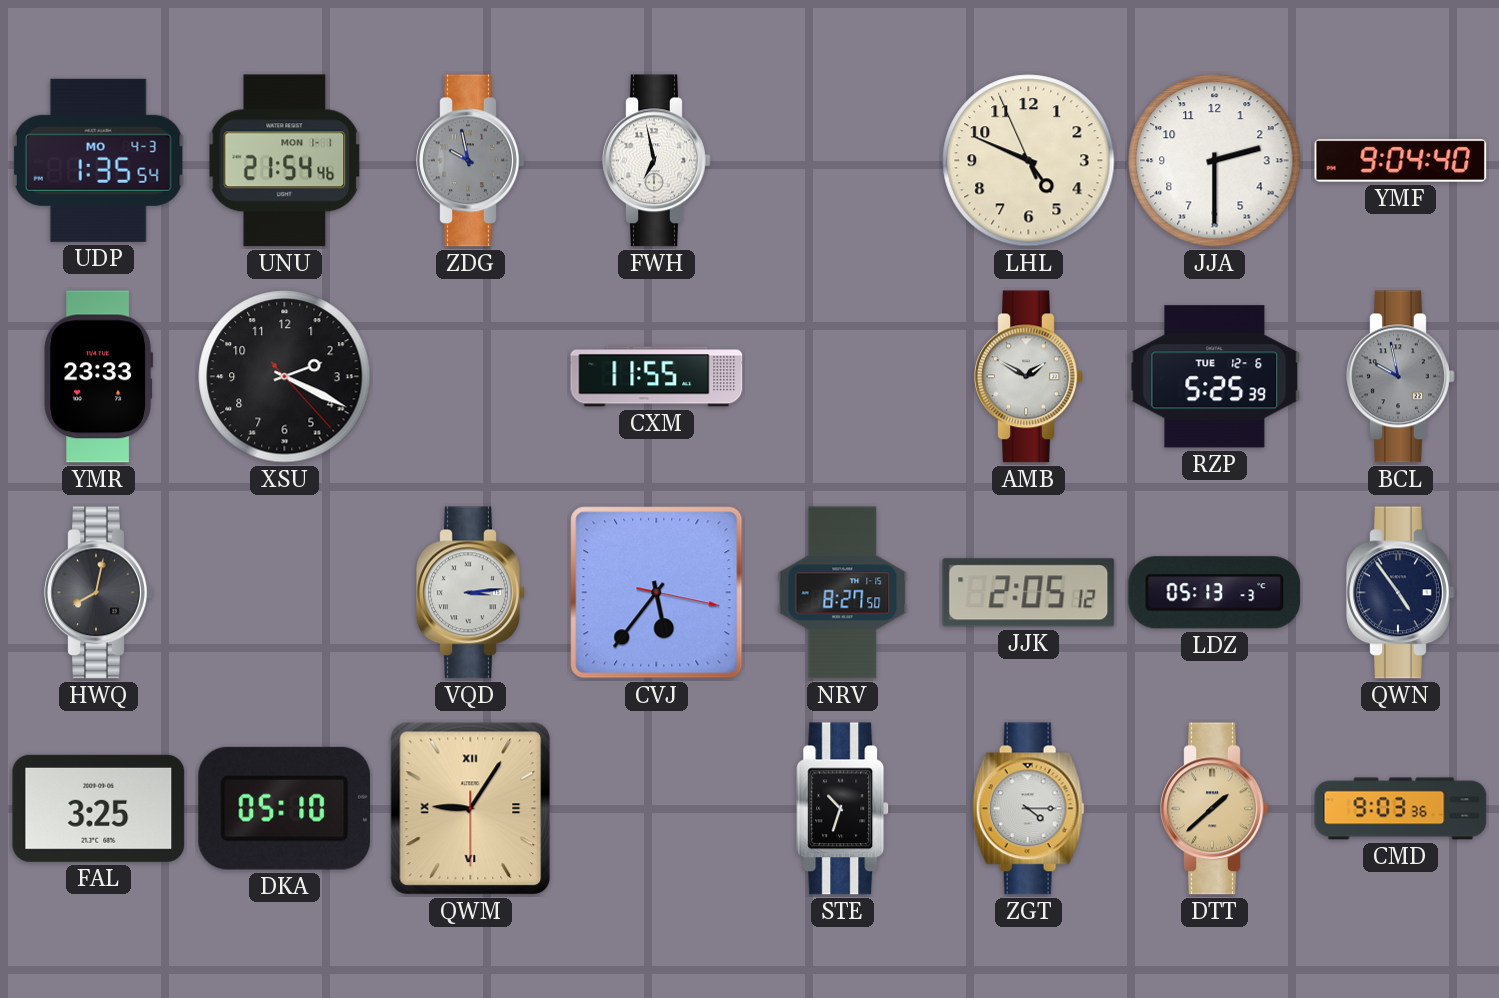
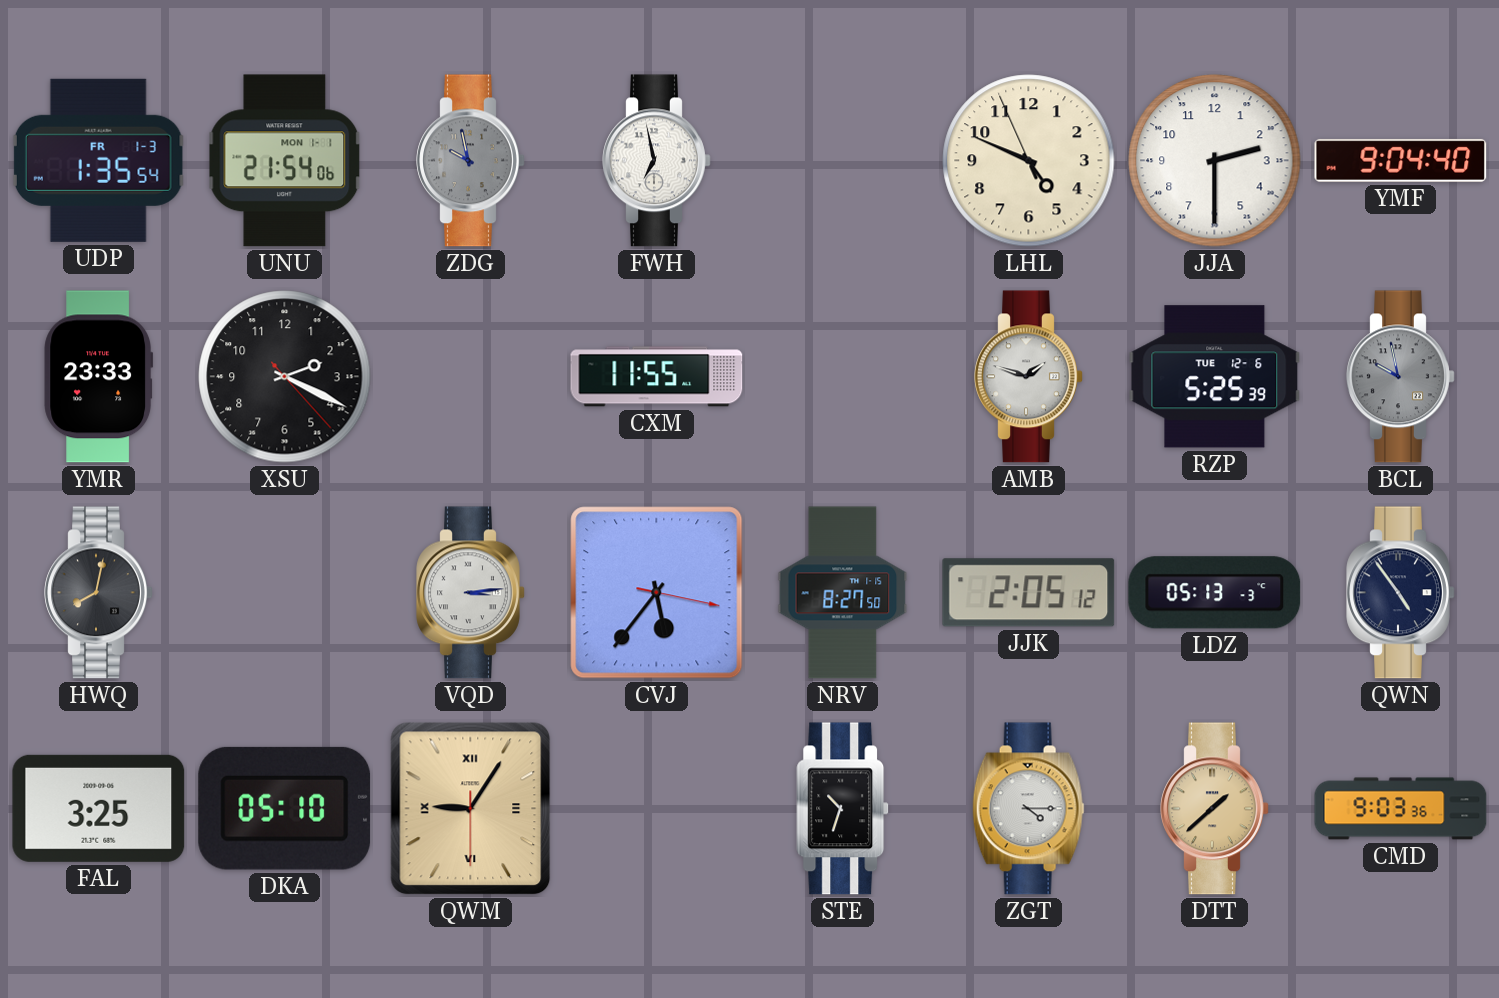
UDP date: MO 4-3 -> FR 1-3
UNU: 21:54:46 -> 21:54:06
AMB: 1:50 -> 1:48
